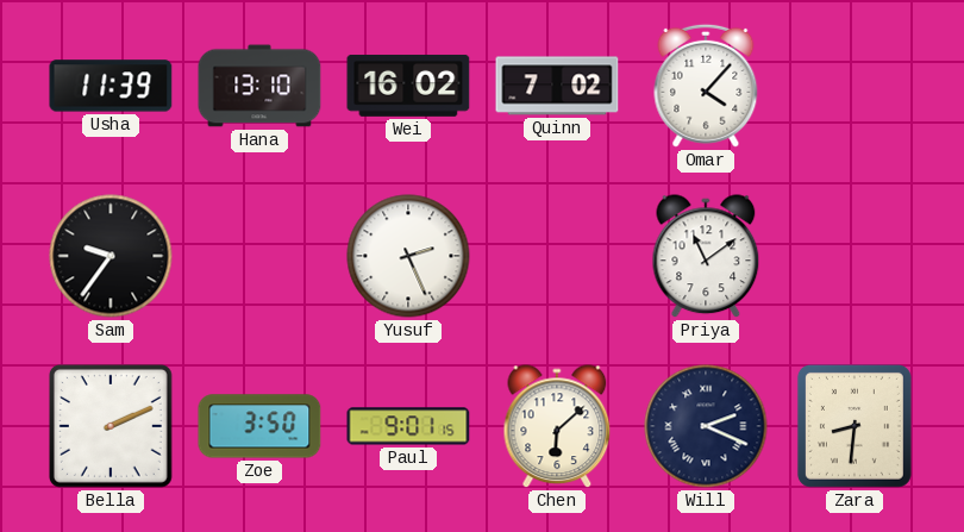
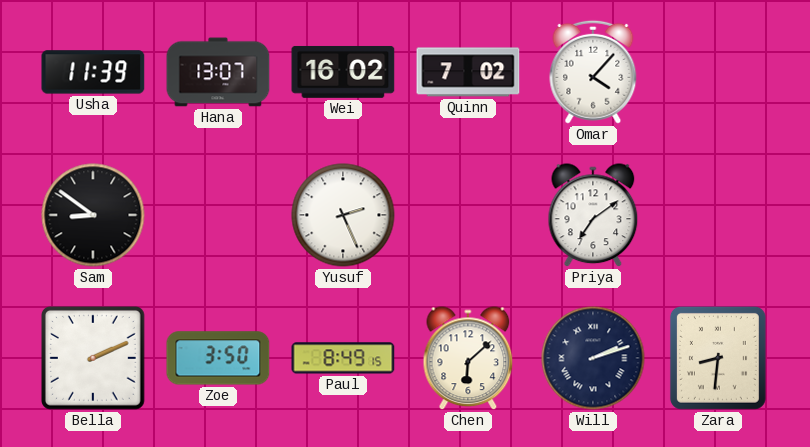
Hana: 13:10 -> 13:07
Sam: 9:36 -> 8:51
Priya: 11:09 -> 7:09
Paul: 9:01 -> 8:49
Will: 2:19 -> 2:12
